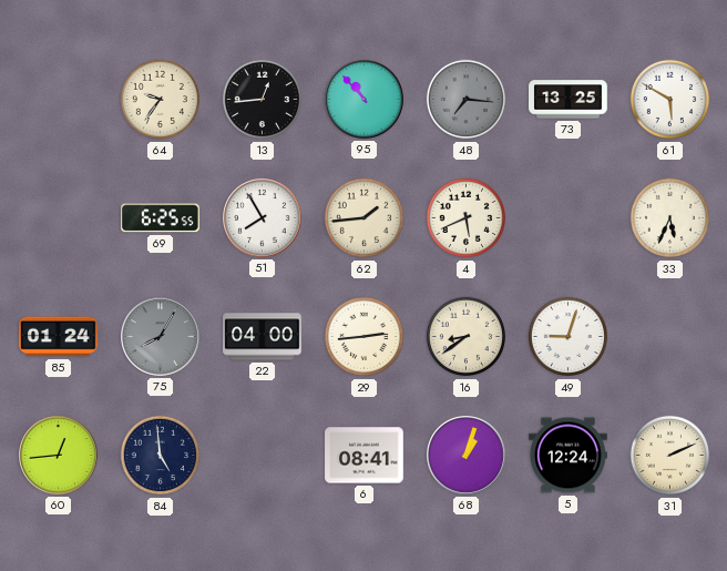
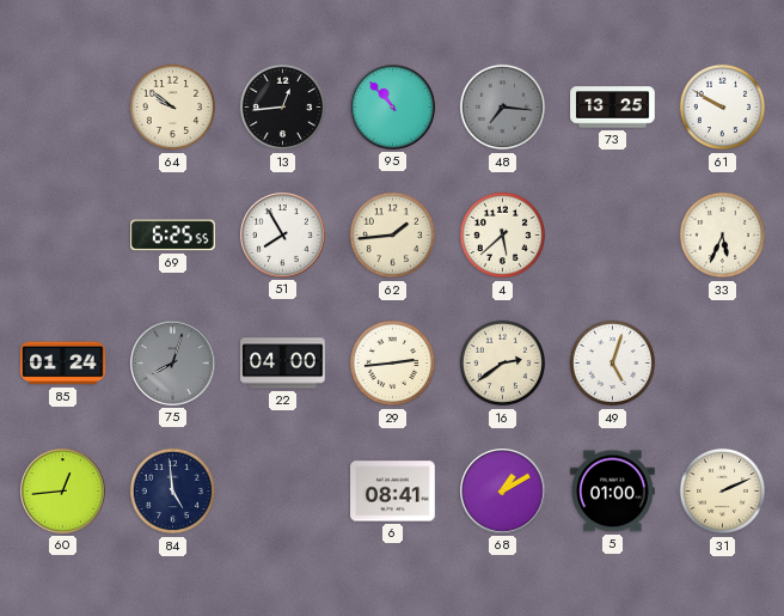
64: 9:36 -> 9:51
61: 5:50 -> 9:50
4: 5:41 -> 5:38
75: 8:05 -> 8:03
16: 8:39 -> 2:39
49: 9:03 -> 5:03
68: 1:03 -> 1:10
5: 12:24 -> 01:00
